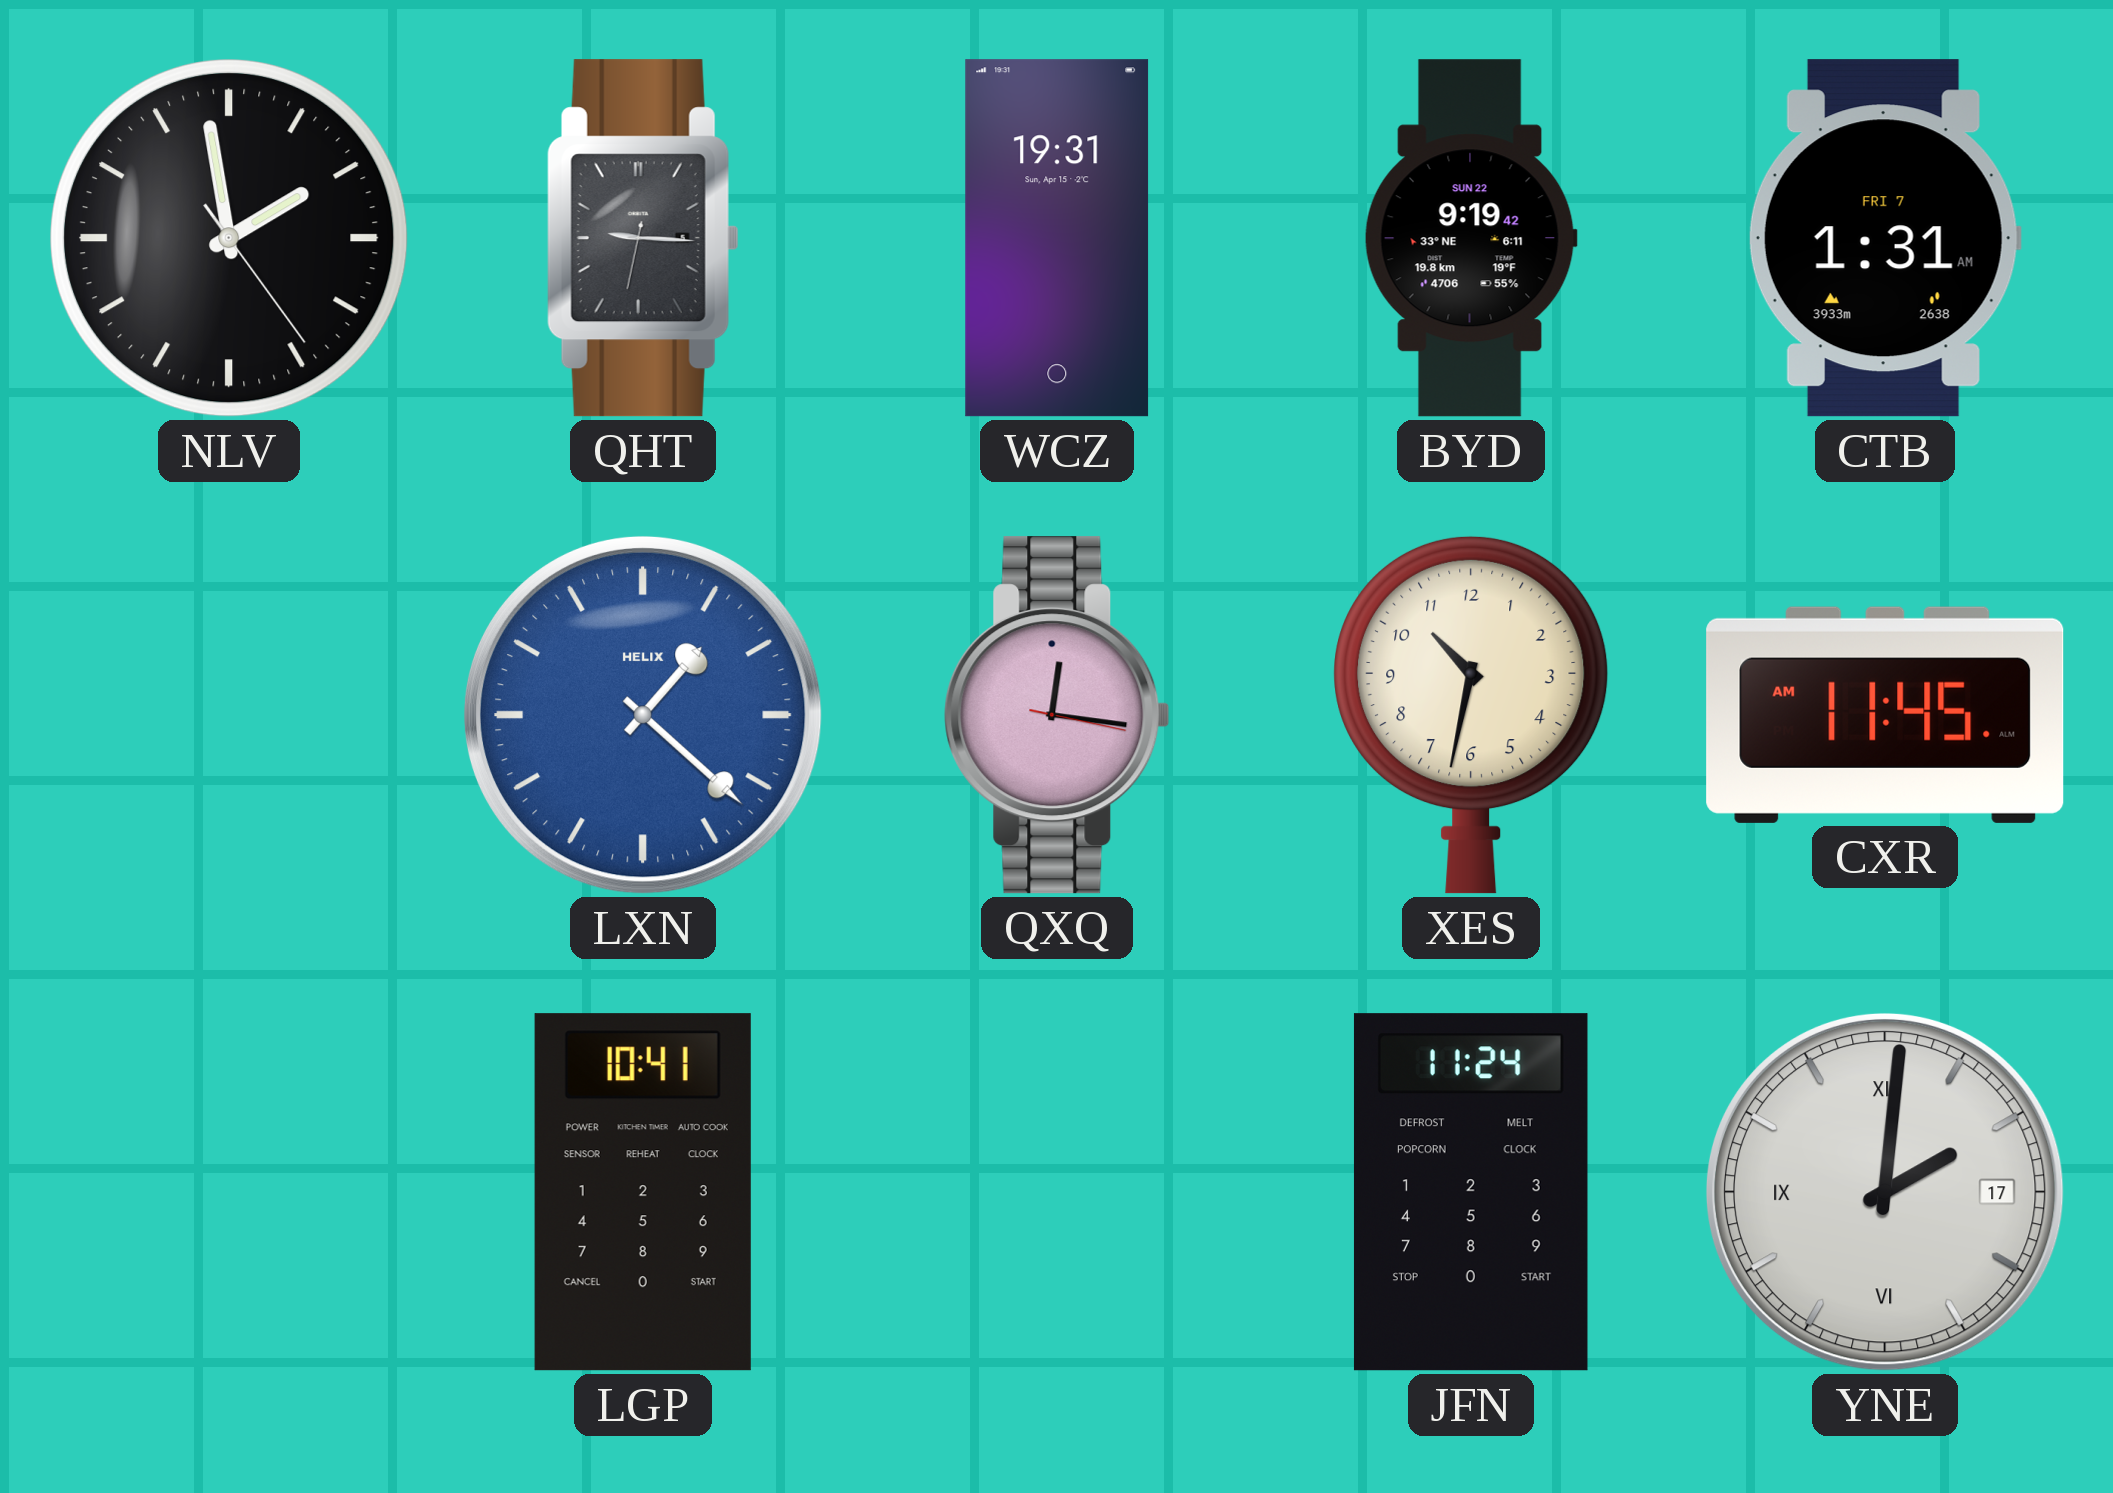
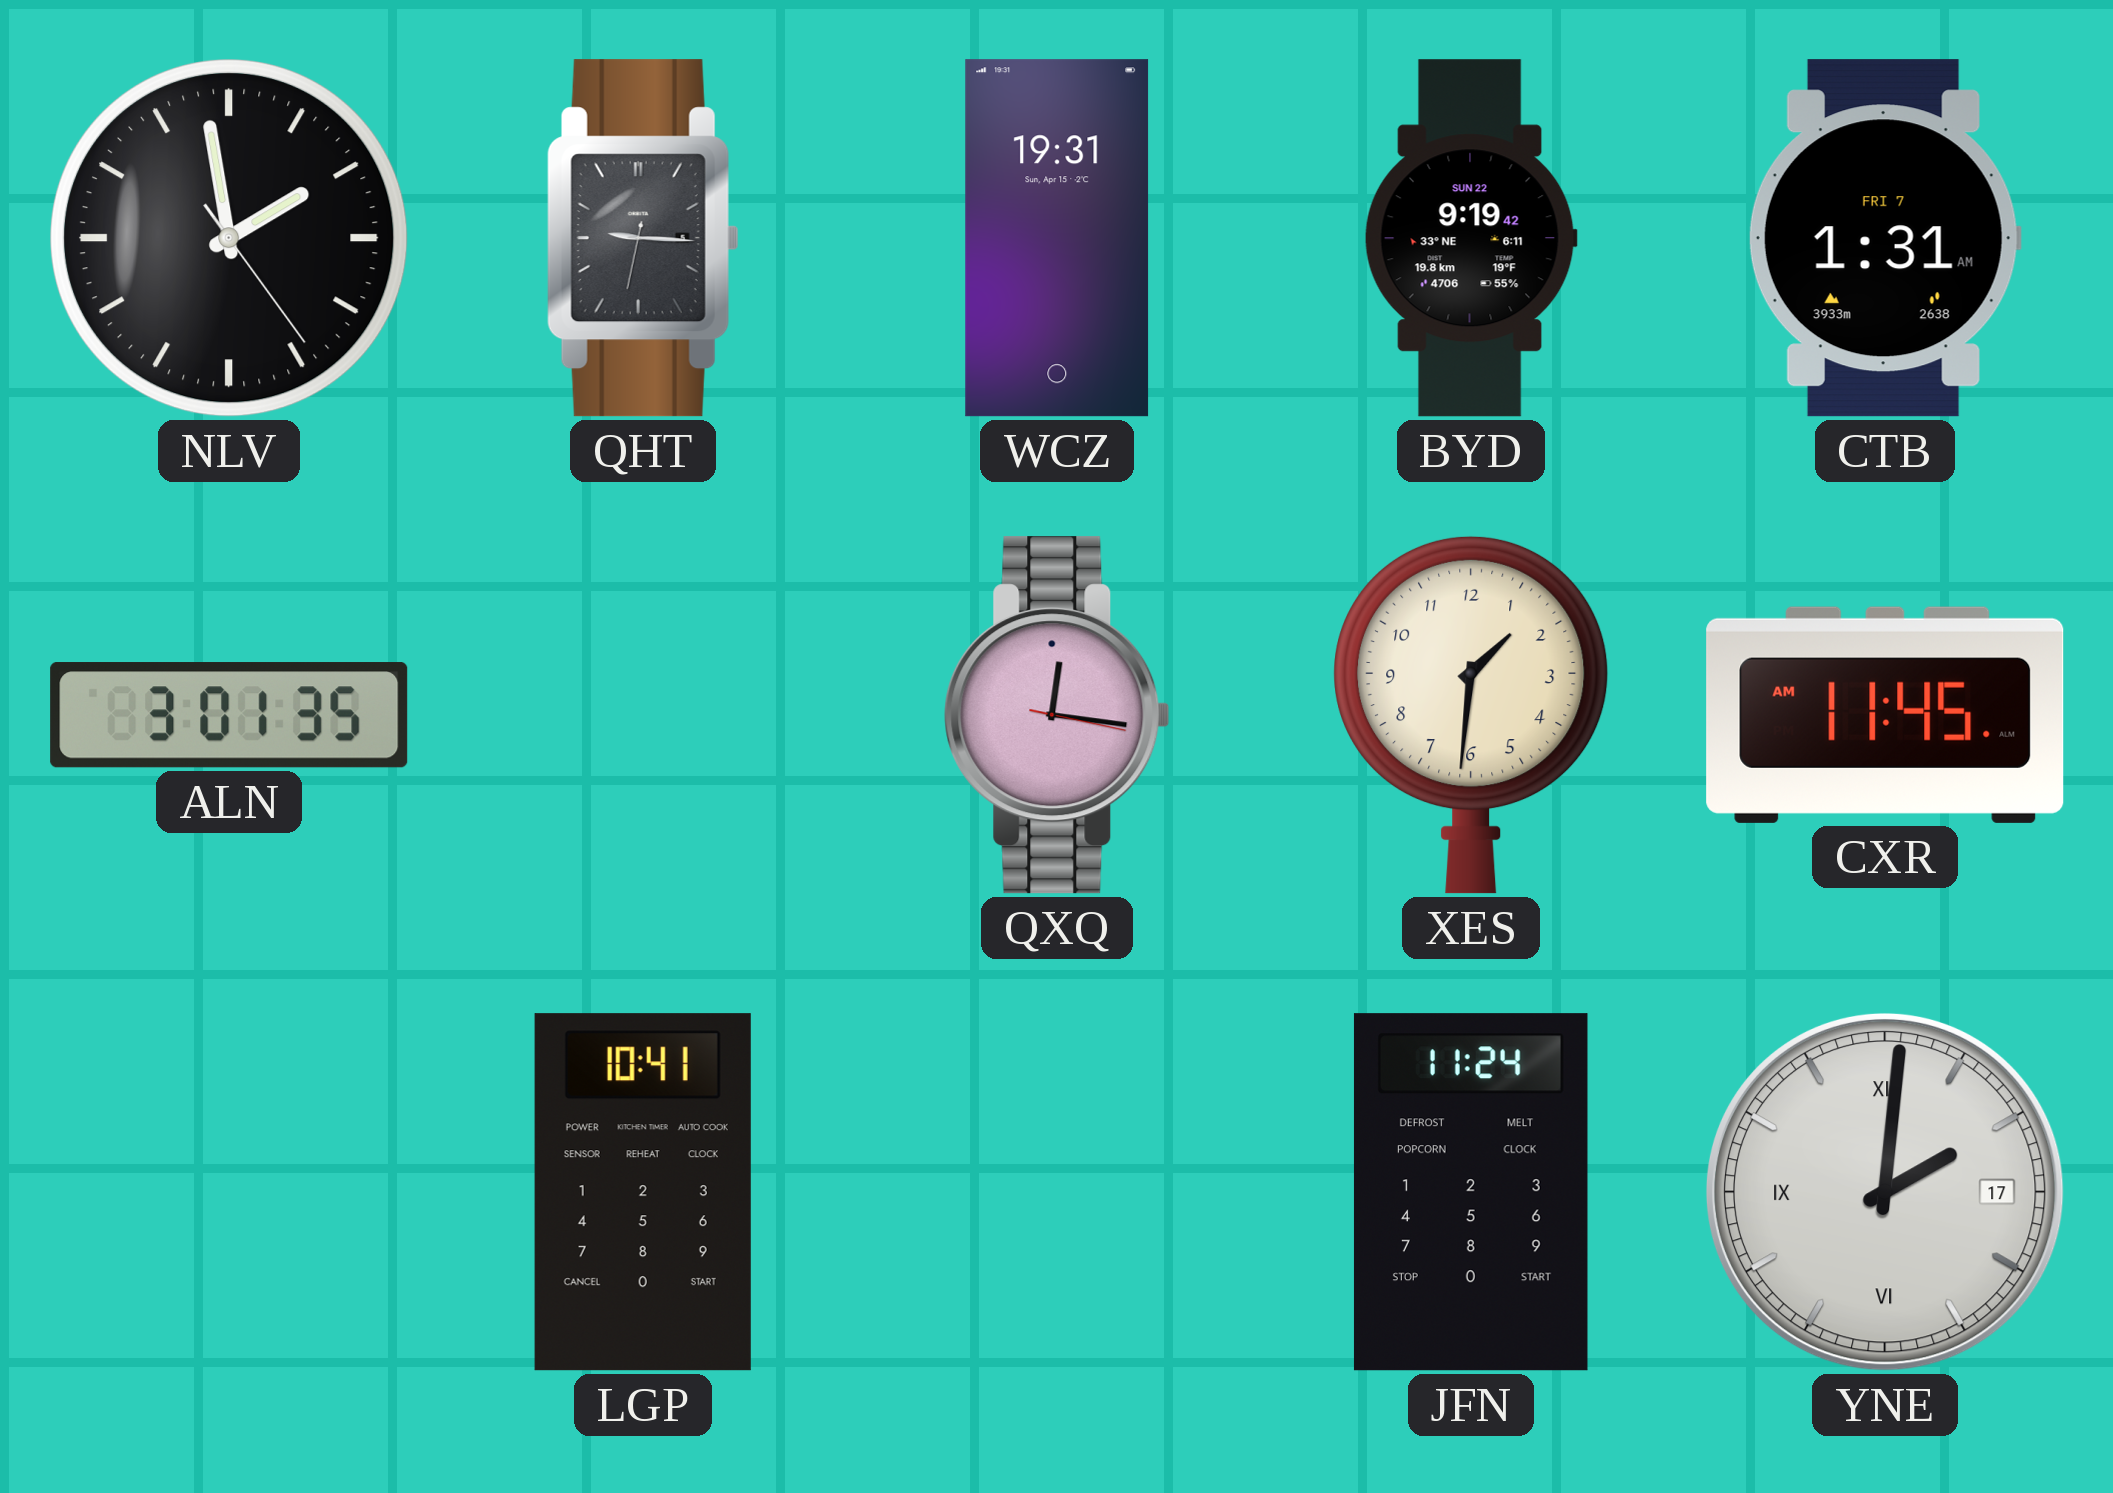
ALN: none -> 3:01
LXN: 1:22 -> none
XES: 10:32 -> 1:31
